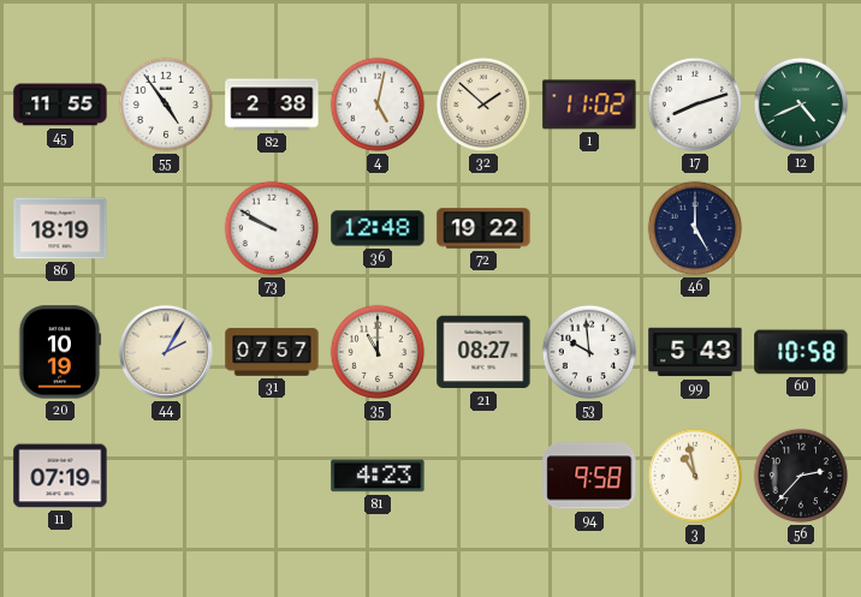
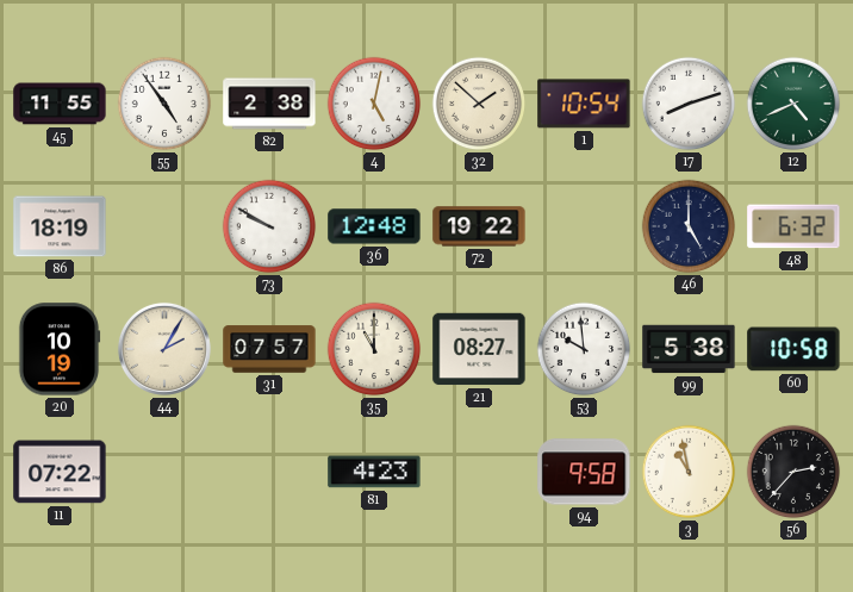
1: 11:02 -> 10:54
48: none -> 6:32
99: 5:43 -> 5:38
11: 07:19 -> 07:22
